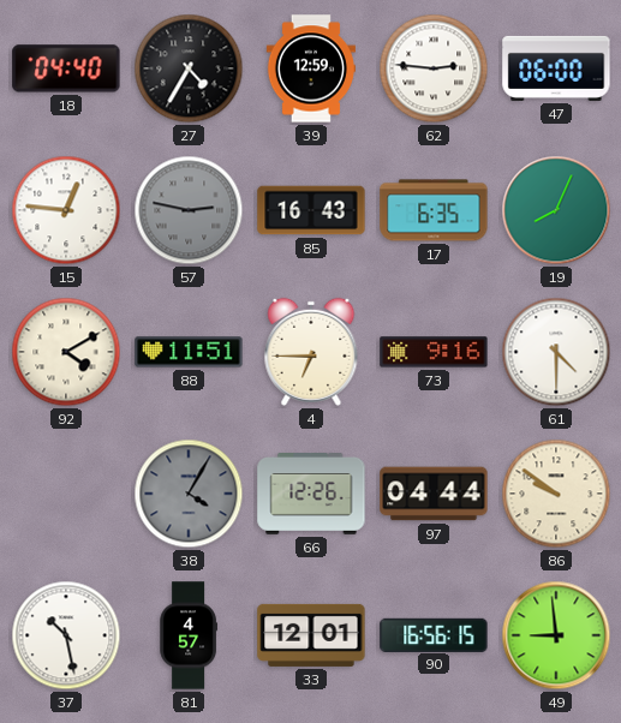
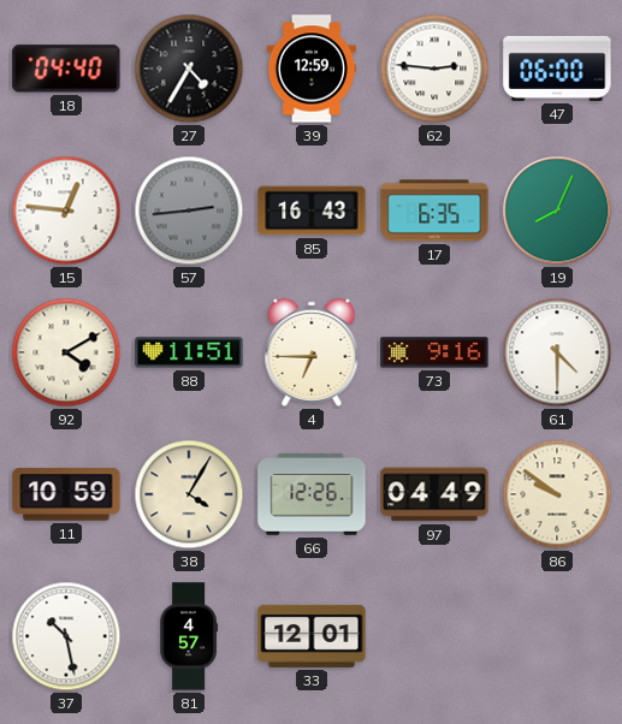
57: 2:47 -> 2:44
11: none -> 10:59
38 dial: grey -> cream
97: 04:44 -> 04:49
90: 16:56 -> none
49: 8:59 -> none
